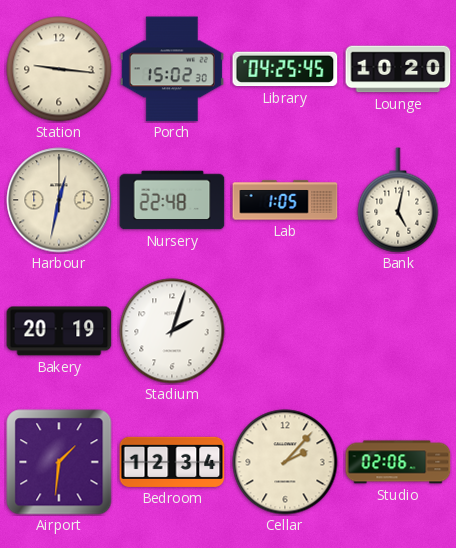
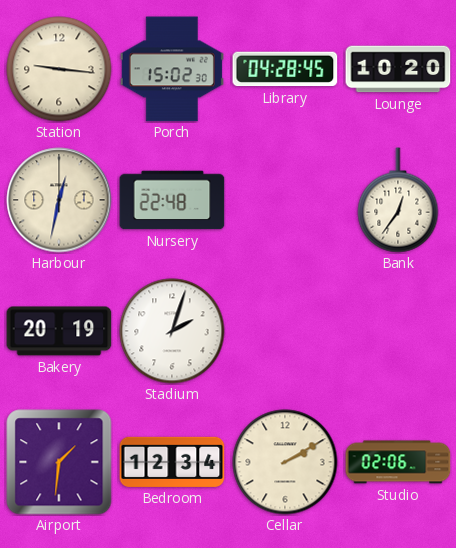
Library: 04:25 -> 04:28
Lab: 1:05 -> none
Bank: 5:02 -> 12:36
Cellar: 2:07 -> 2:10
